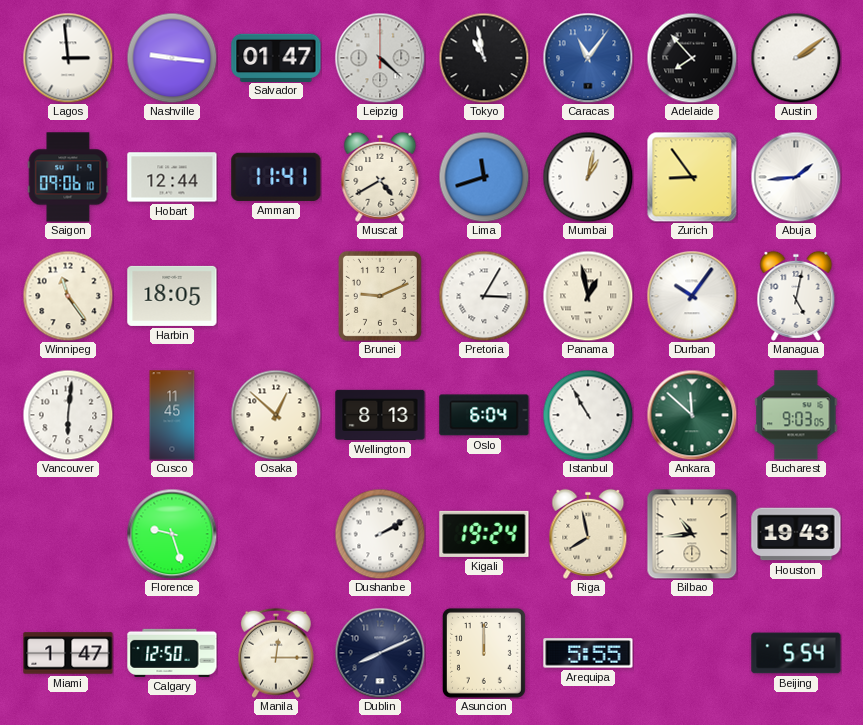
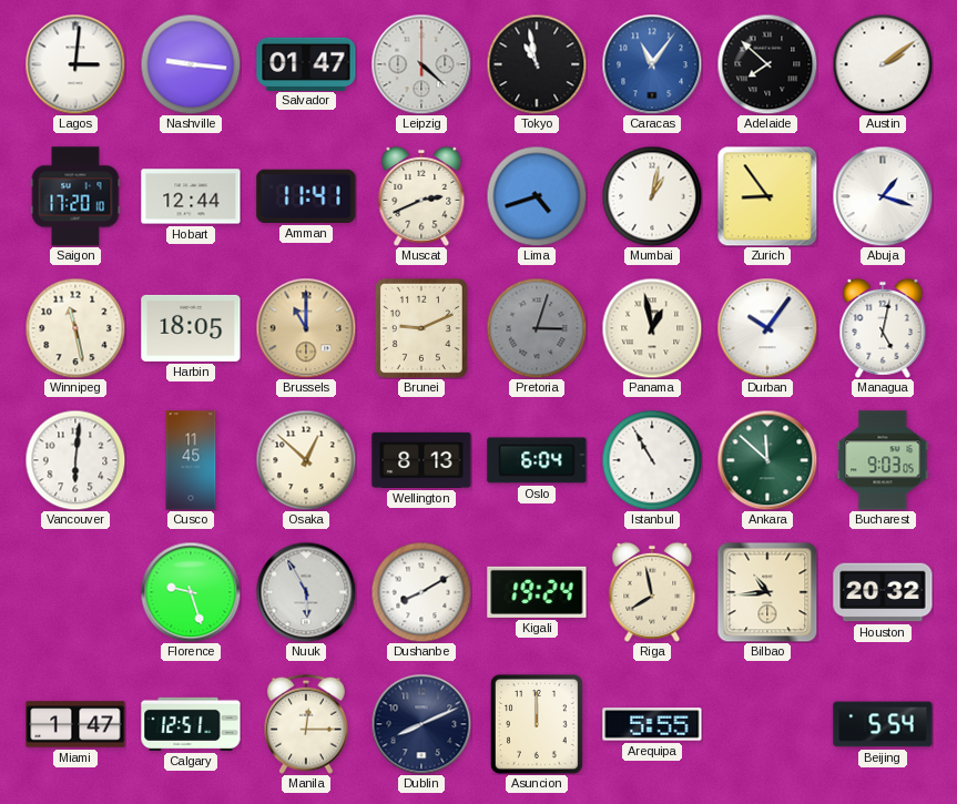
Lagos: 2:59 -> 3:01
Adelaide: 7:53 -> 7:52
Saigon: 09:06 -> 17:20
Muscat: 4:40 -> 2:41
Lima: 11:42 -> 4:42
Abuja: 1:44 -> 1:18
Winnipeg: 11:24 -> 11:28
Brussels: none -> 11:00
Pretoria: 3:05 -> 3:03
Pretoria dial: white -> grey
Nuuk: none -> 5:55
Dushanbe: 2:10 -> 8:10
Houston: 19:43 -> 20:32
Calgary: 12:50 -> 12:51
